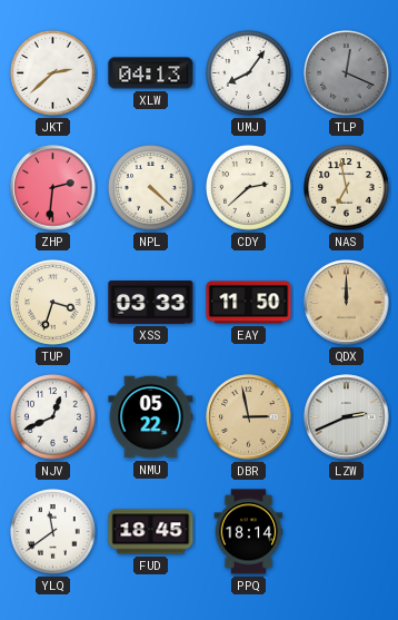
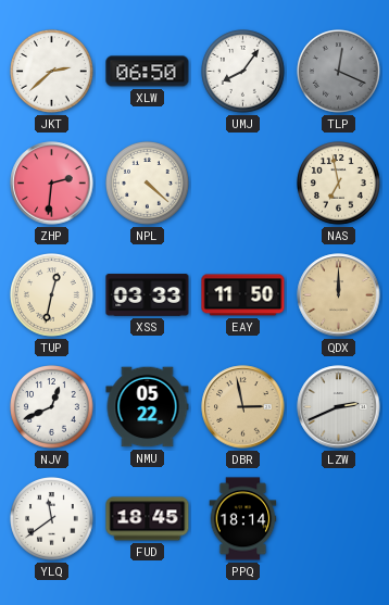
XLW: 04:13 -> 06:50
CDY: 2:38 -> none
TUP: 3:33 -> 12:32
